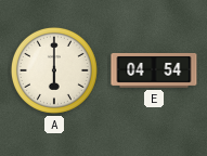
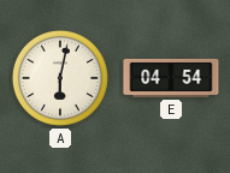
A: 6:00 -> 6:02
